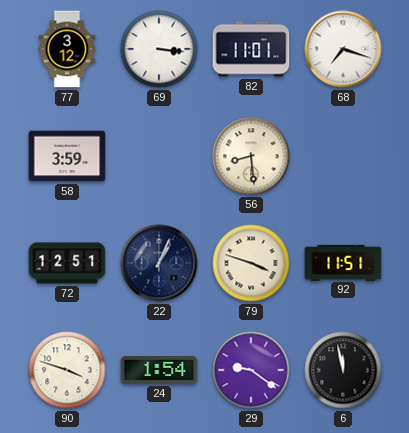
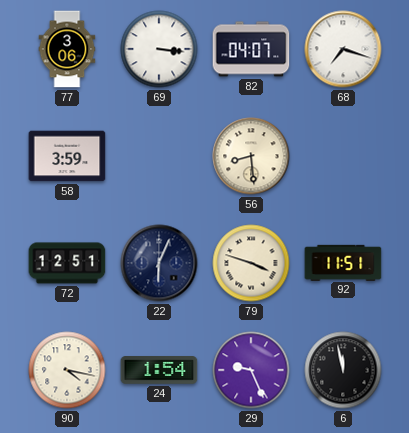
77: 3:12 -> 3:06
82: 11:01 -> 04:07
22: 1:04 -> 6:04
90: 3:48 -> 4:17
29: 9:21 -> 9:26
